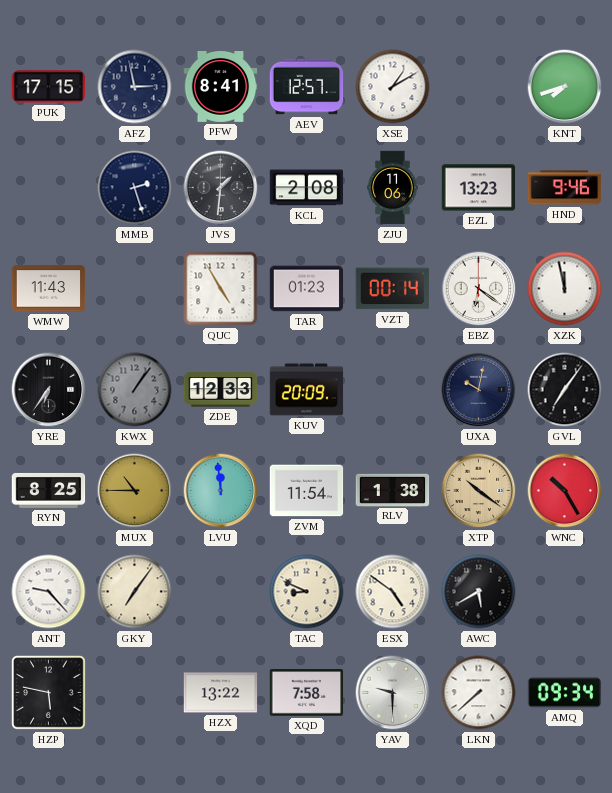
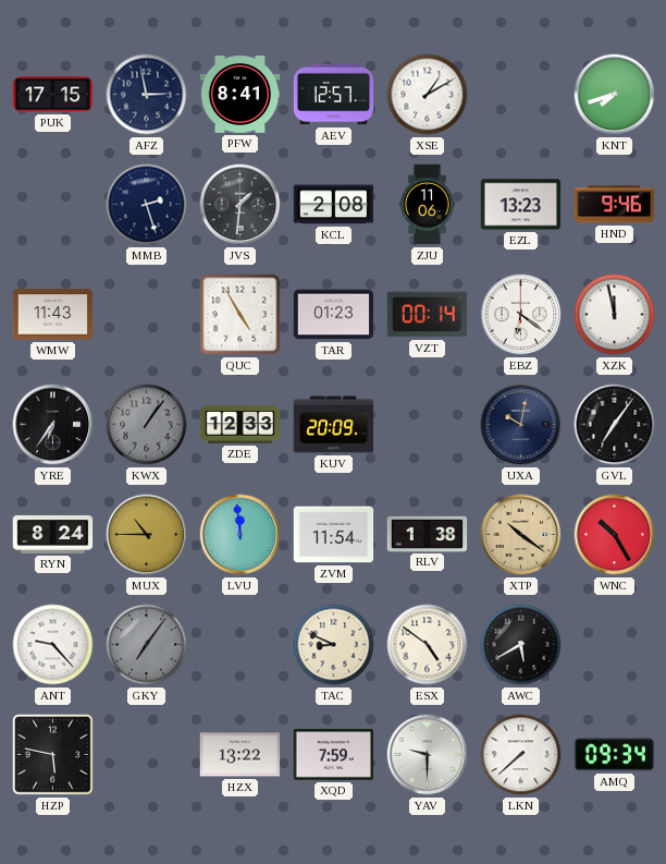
RYN: 8:25 -> 8:24
GKY dial: cream -> grey
XQD: 7:58 -> 7:59
